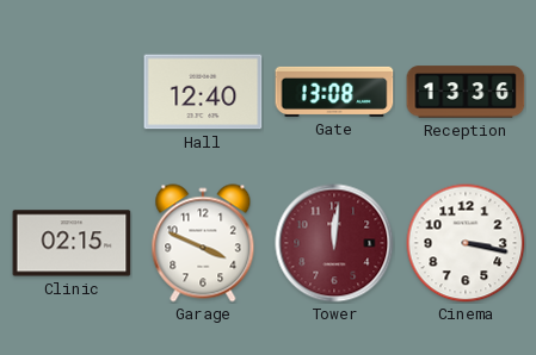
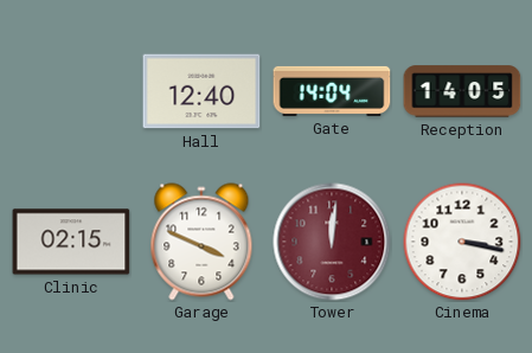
Gate: 13:08 -> 14:04
Reception: 13:36 -> 14:05
